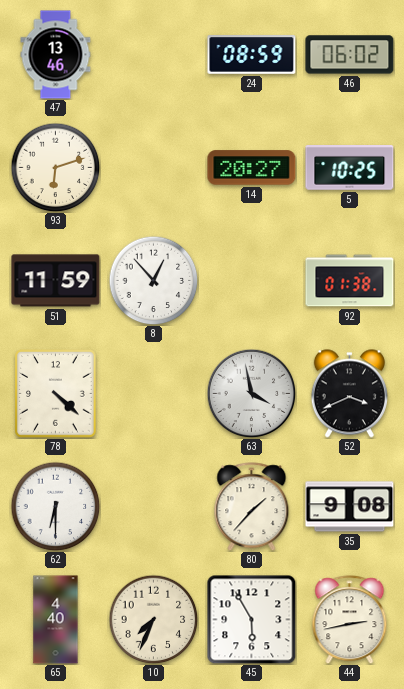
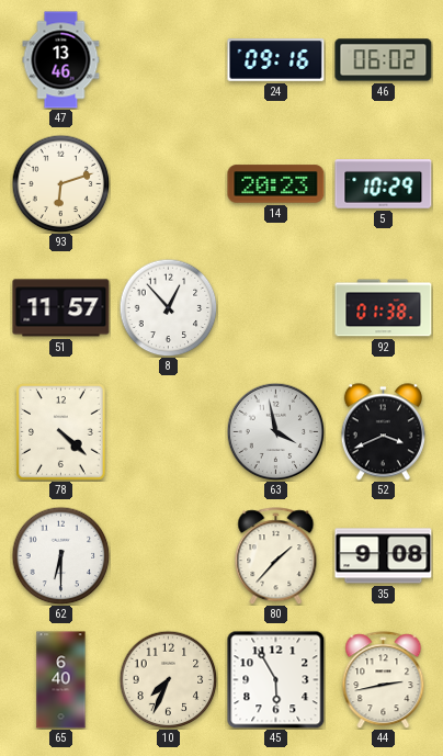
24: 08:59 -> 09:16
14: 20:27 -> 20:23
5: 10:25 -> 10:29
51: 11:59 -> 11:57
65: 4:40 -> 6:40
